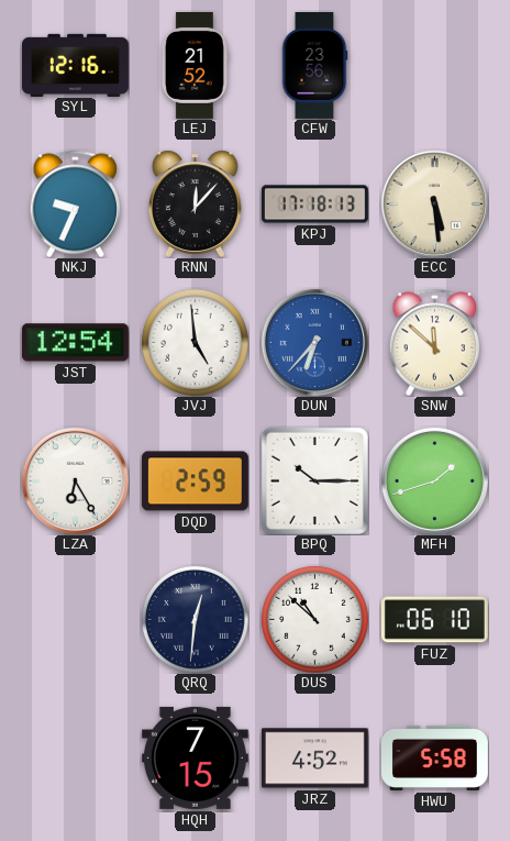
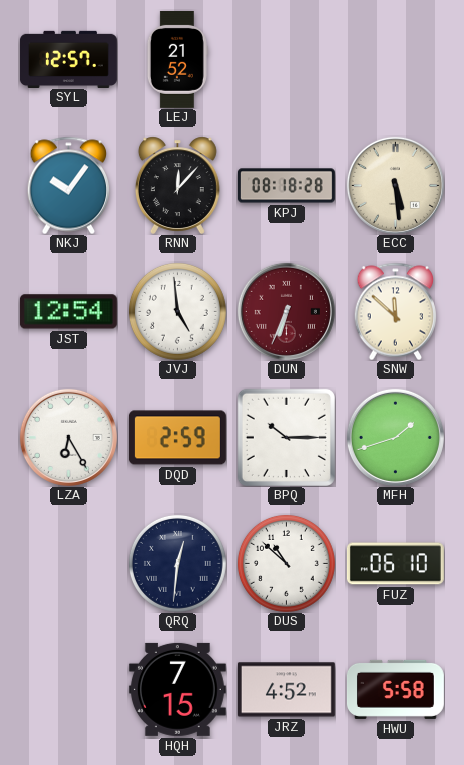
SYL: 12:16 -> 12:57
CFW: 23:56 -> none
NKJ: 9:34 -> 10:06
KPJ: 17:18 -> 08:18
DUN: 6:37 -> 6:34
DUN dial: blue -> burgundy
